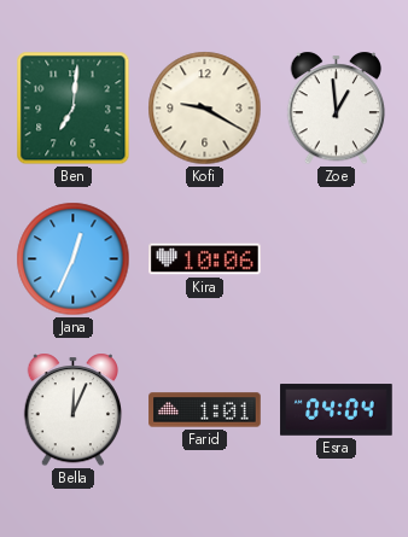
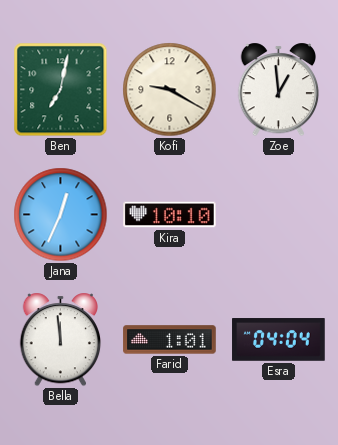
Ben: 7:01 -> 7:02
Kira: 10:06 -> 10:10
Bella: 12:04 -> 11:59
